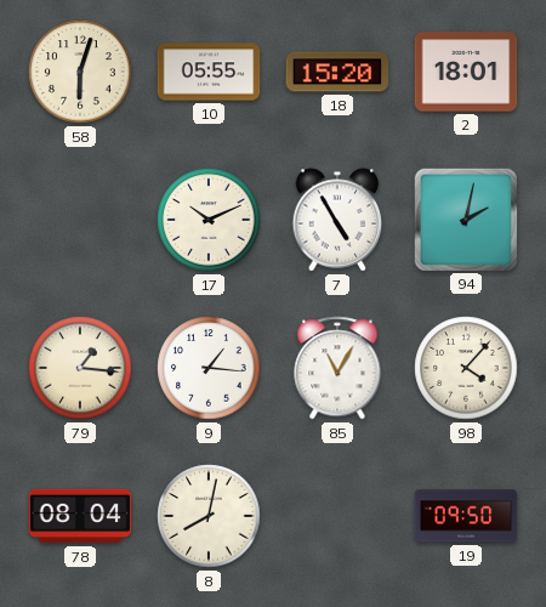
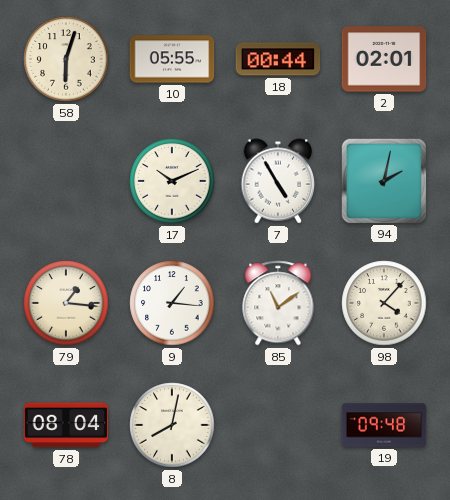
18: 15:20 -> 00:44
2: 18:01 -> 02:01
85: 11:05 -> 11:09
19: 09:50 -> 09:48
